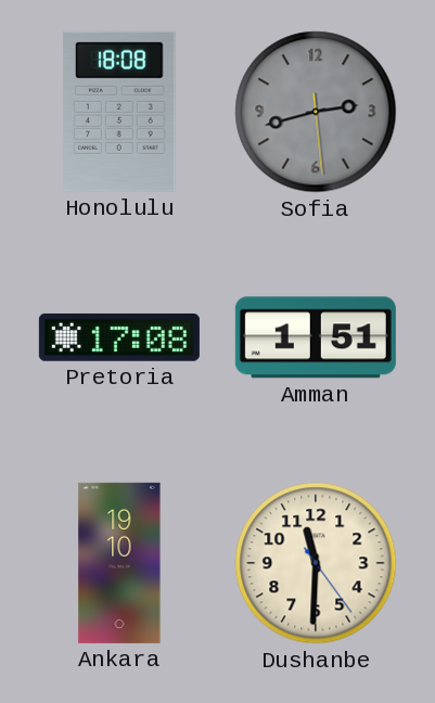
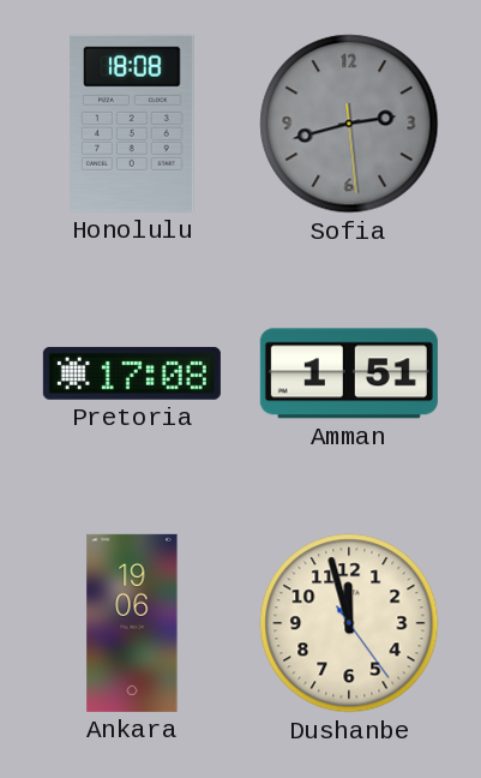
Ankara: 19:10 -> 19:06
Dushanbe: 11:30 -> 11:57
